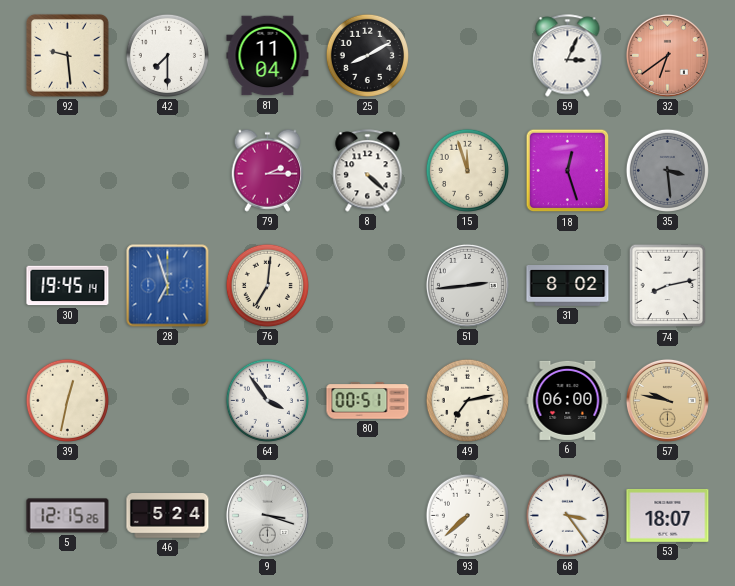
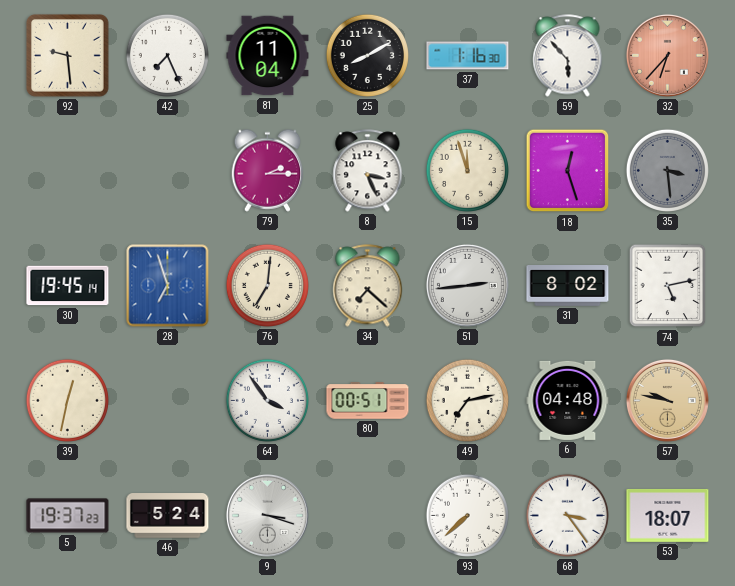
42: 7:30 -> 7:26
37: none -> 1:16
59: 3:04 -> 5:53
32: 6:39 -> 6:37
8: 4:22 -> 3:26
34: none -> 7:22
74: 8:13 -> 5:13
6: 06:00 -> 04:48
5: 12:15 -> 19:37
